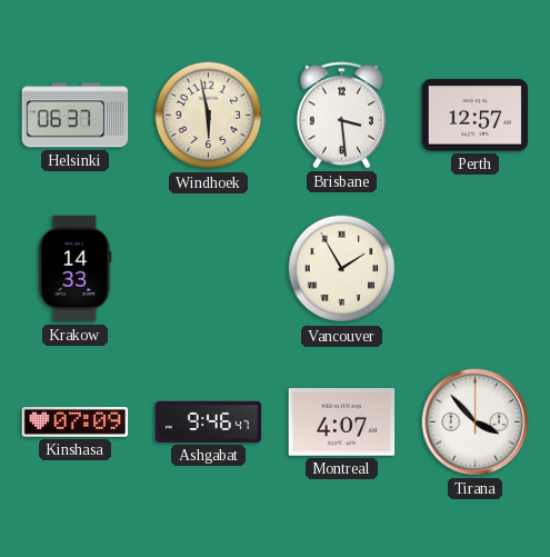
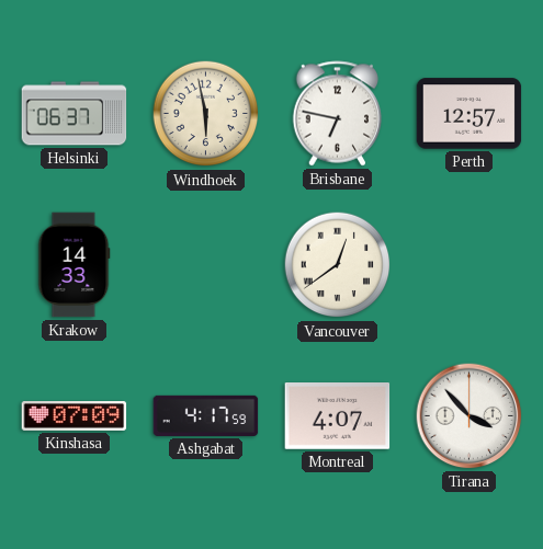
Brisbane: 3:29 -> 6:47
Vancouver: 1:55 -> 12:39
Ashgabat: 9:46 -> 4:17
